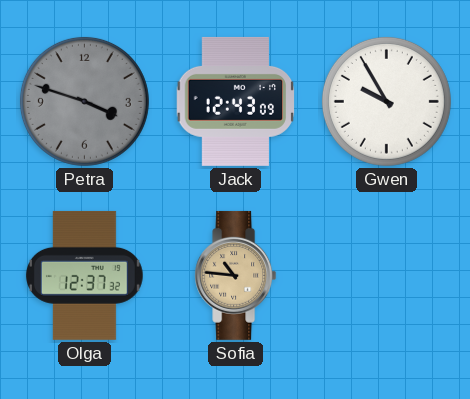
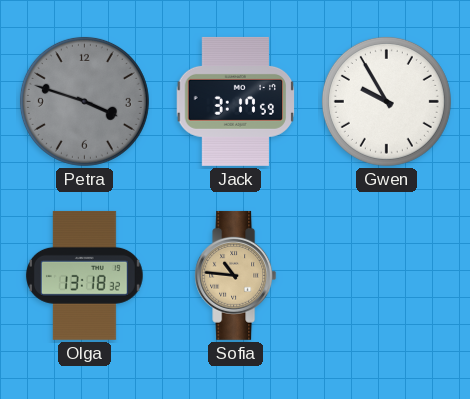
Jack: 12:43 -> 3:17
Olga: 12:37 -> 13:18
